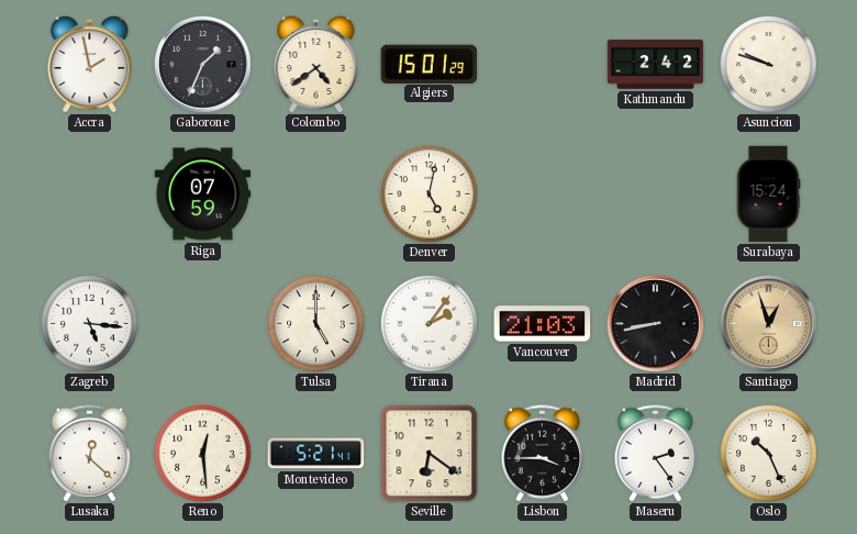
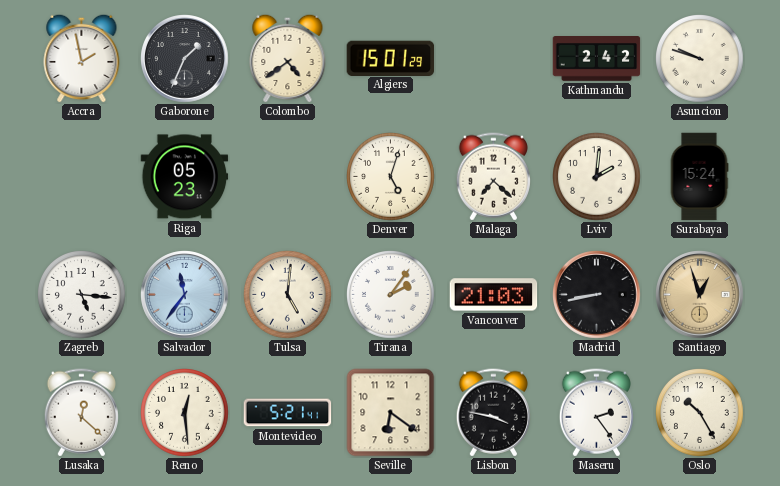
Riga: 07:59 -> 05:23
Denver: 5:02 -> 5:03
Malaga: none -> 7:22
Lviv: none -> 2:01
Salvador: none -> 11:36
Tulsa: 5:00 -> 5:01
Lisbon: 3:45 -> 3:47
Oslo: 10:26 -> 10:25
